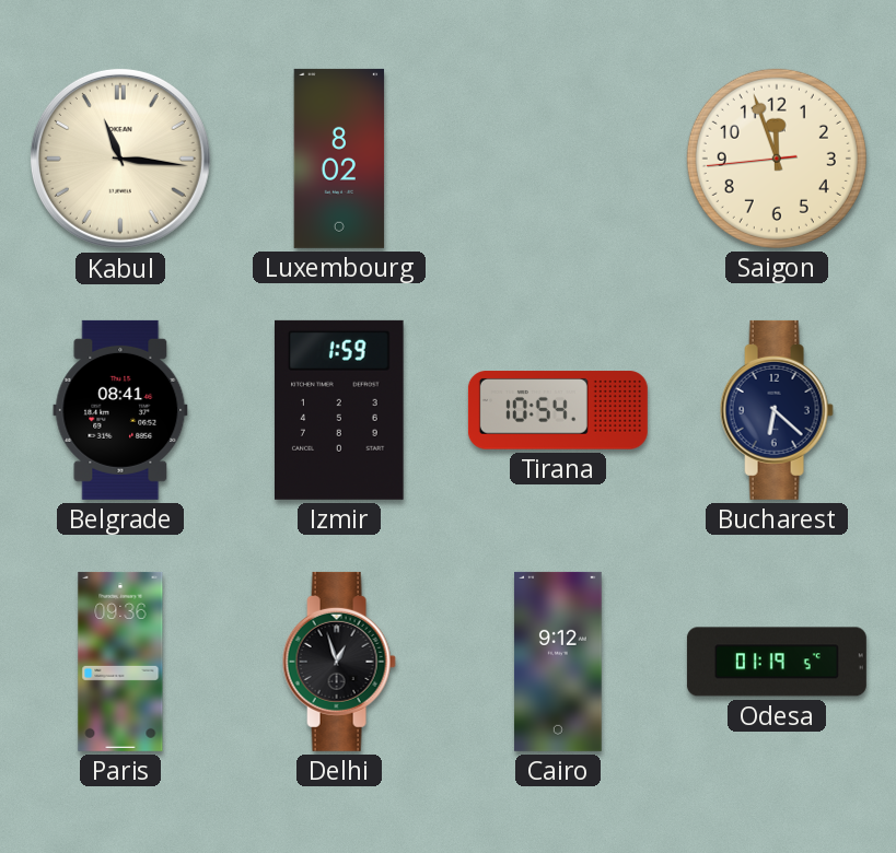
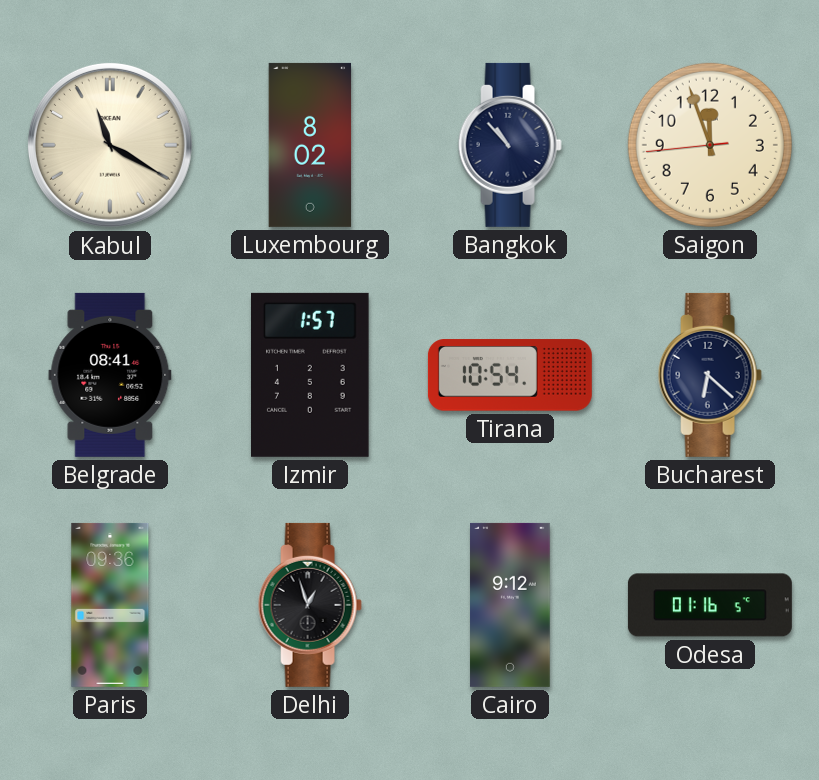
Kabul: 11:16 -> 11:20
Bangkok: none -> 10:53
Izmir: 1:59 -> 1:57
Odesa: 01:19 -> 01:16
